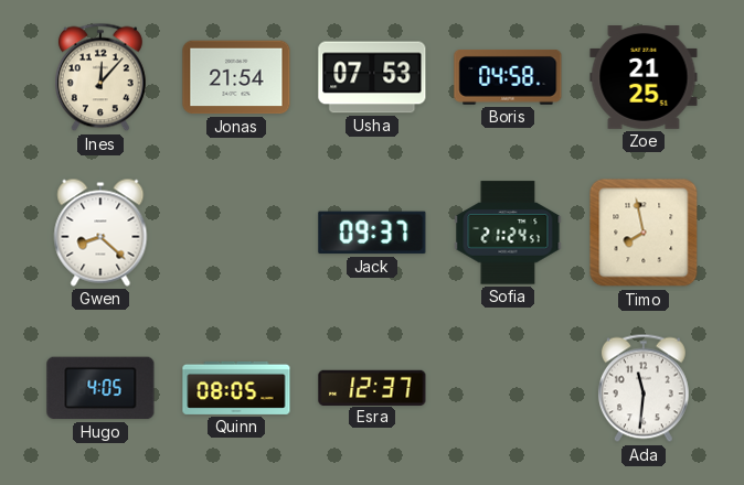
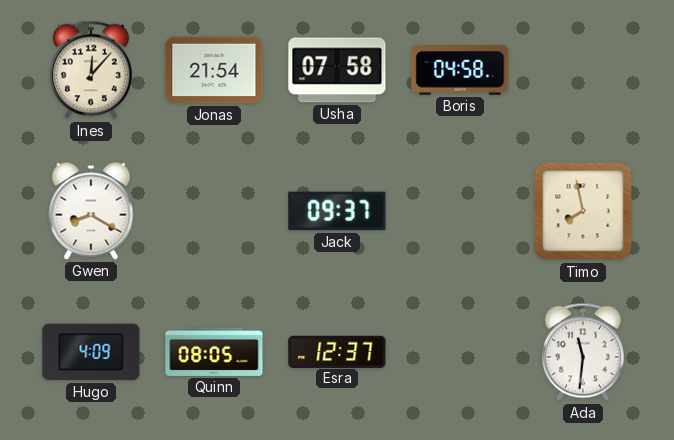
Usha: 07:53 -> 07:58
Zoe: 21:25 -> none
Gwen: 8:22 -> 8:20
Sofia: 21:24 -> none
Hugo: 4:05 -> 4:09
